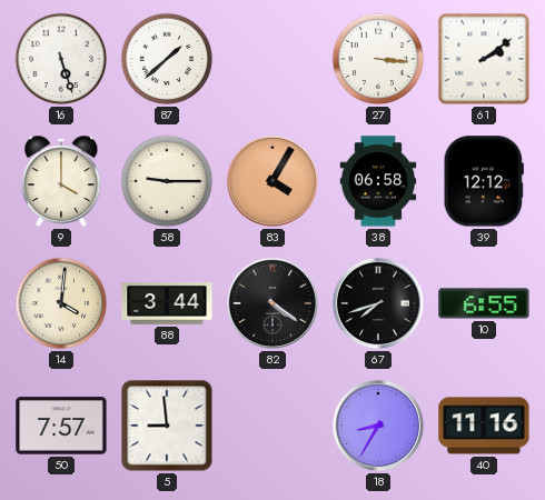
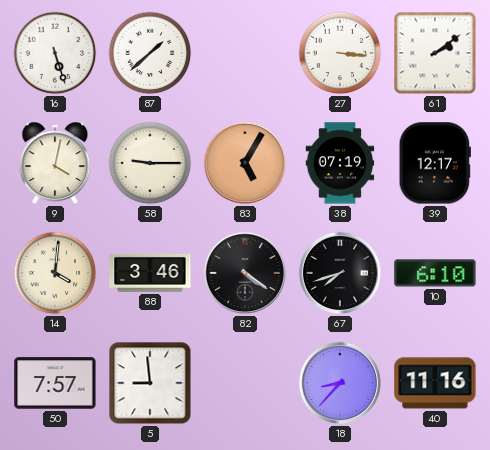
9: 4:00 -> 4:02
83: 4:05 -> 5:05
38: 06:58 -> 07:19
39: 12:12 -> 12:17
88: 3:44 -> 3:46
10: 6:55 -> 6:10
18: 8:35 -> 8:37
